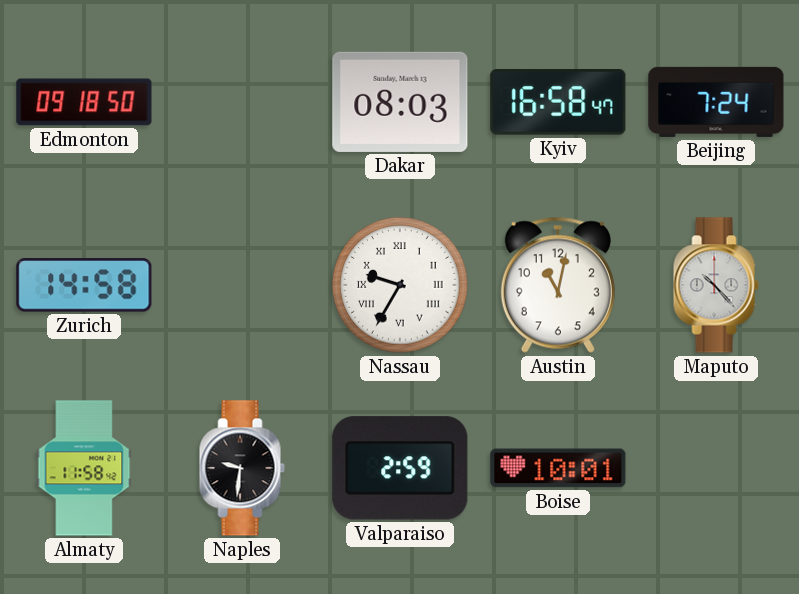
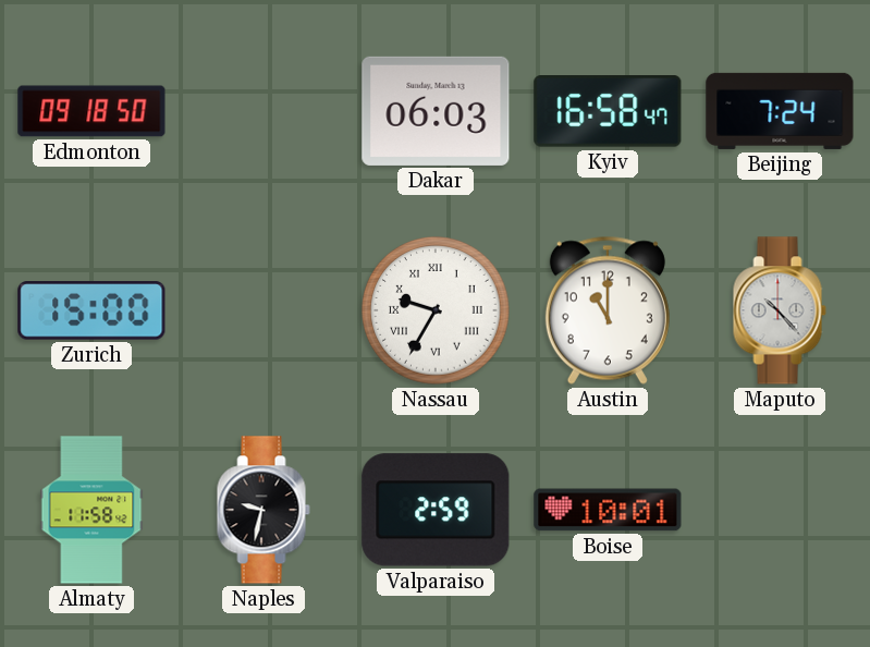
Dakar: 08:03 -> 06:03
Zurich: 14:58 -> 15:00
Austin: 11:02 -> 11:00
Naples: 9:31 -> 9:32
